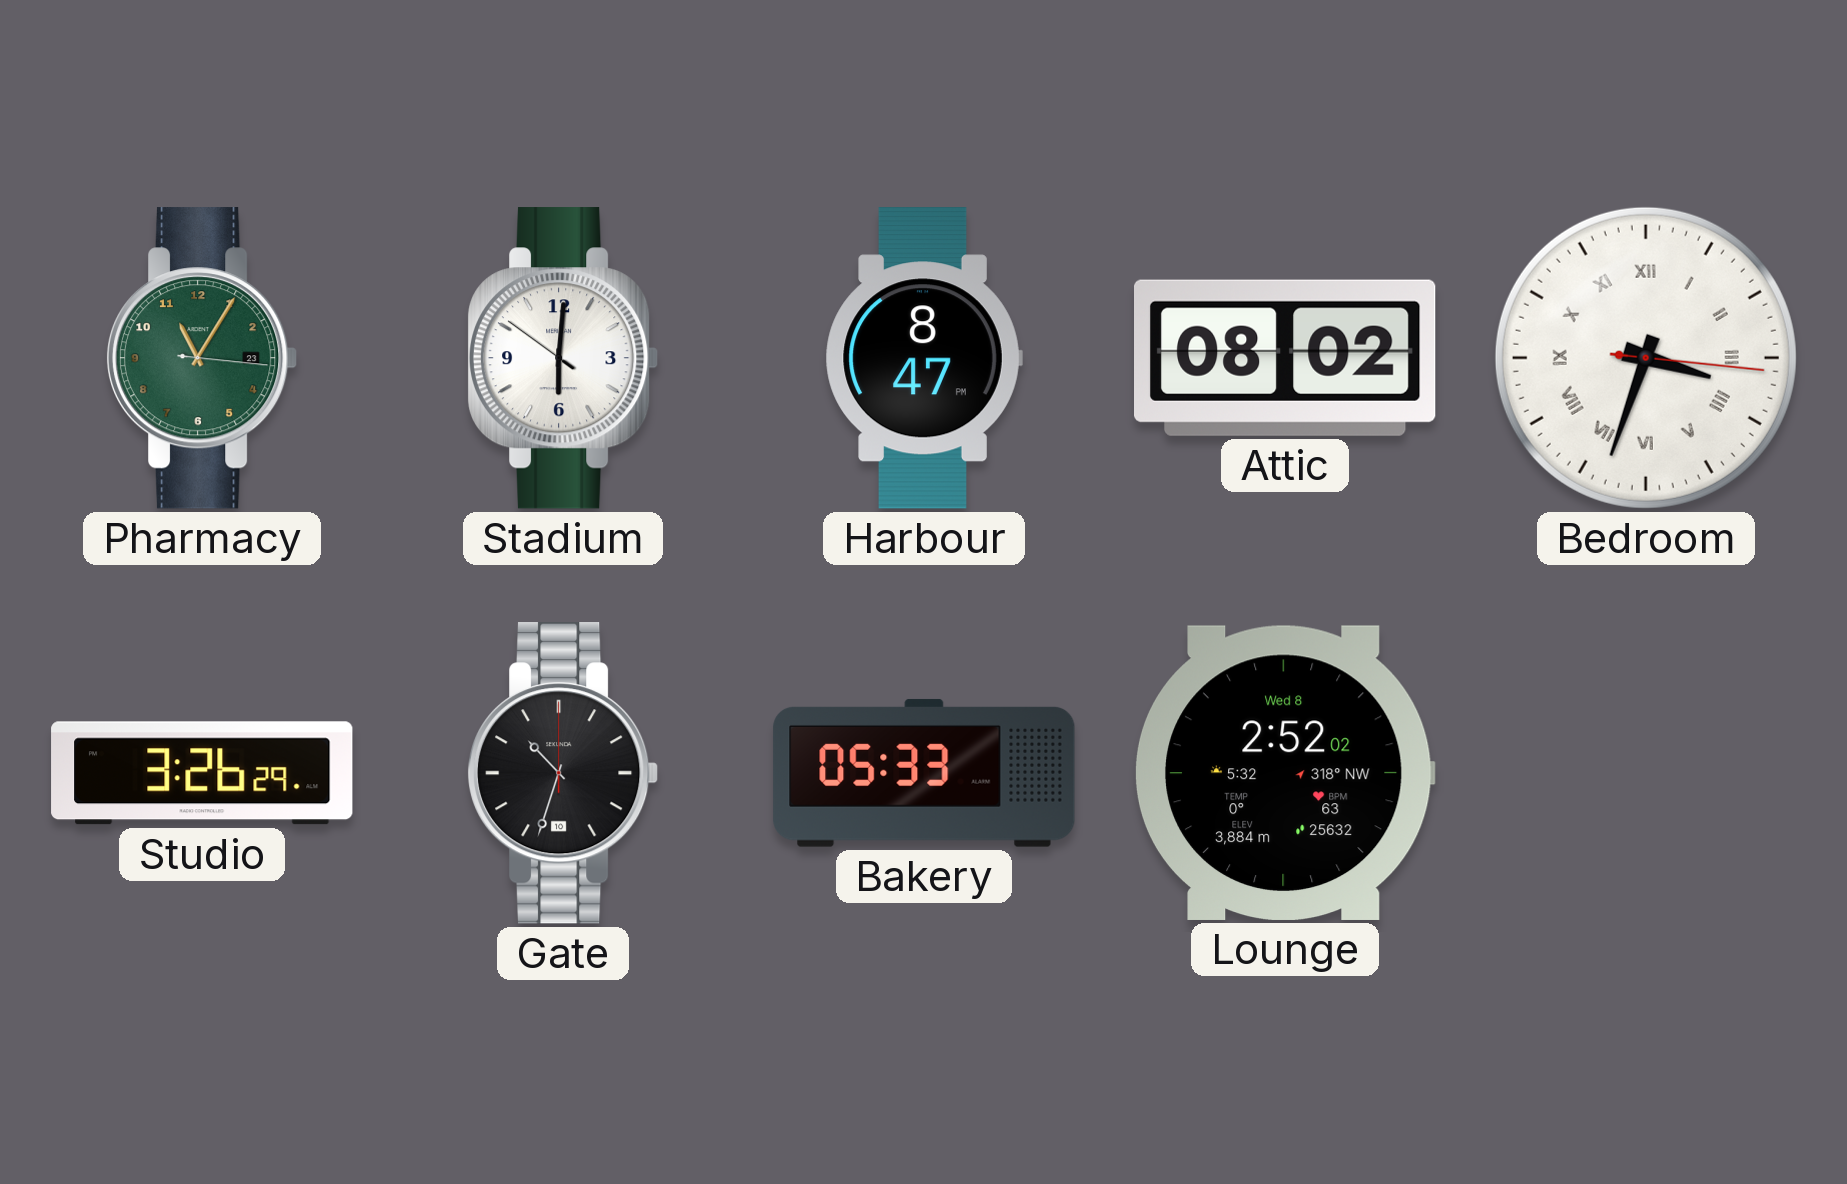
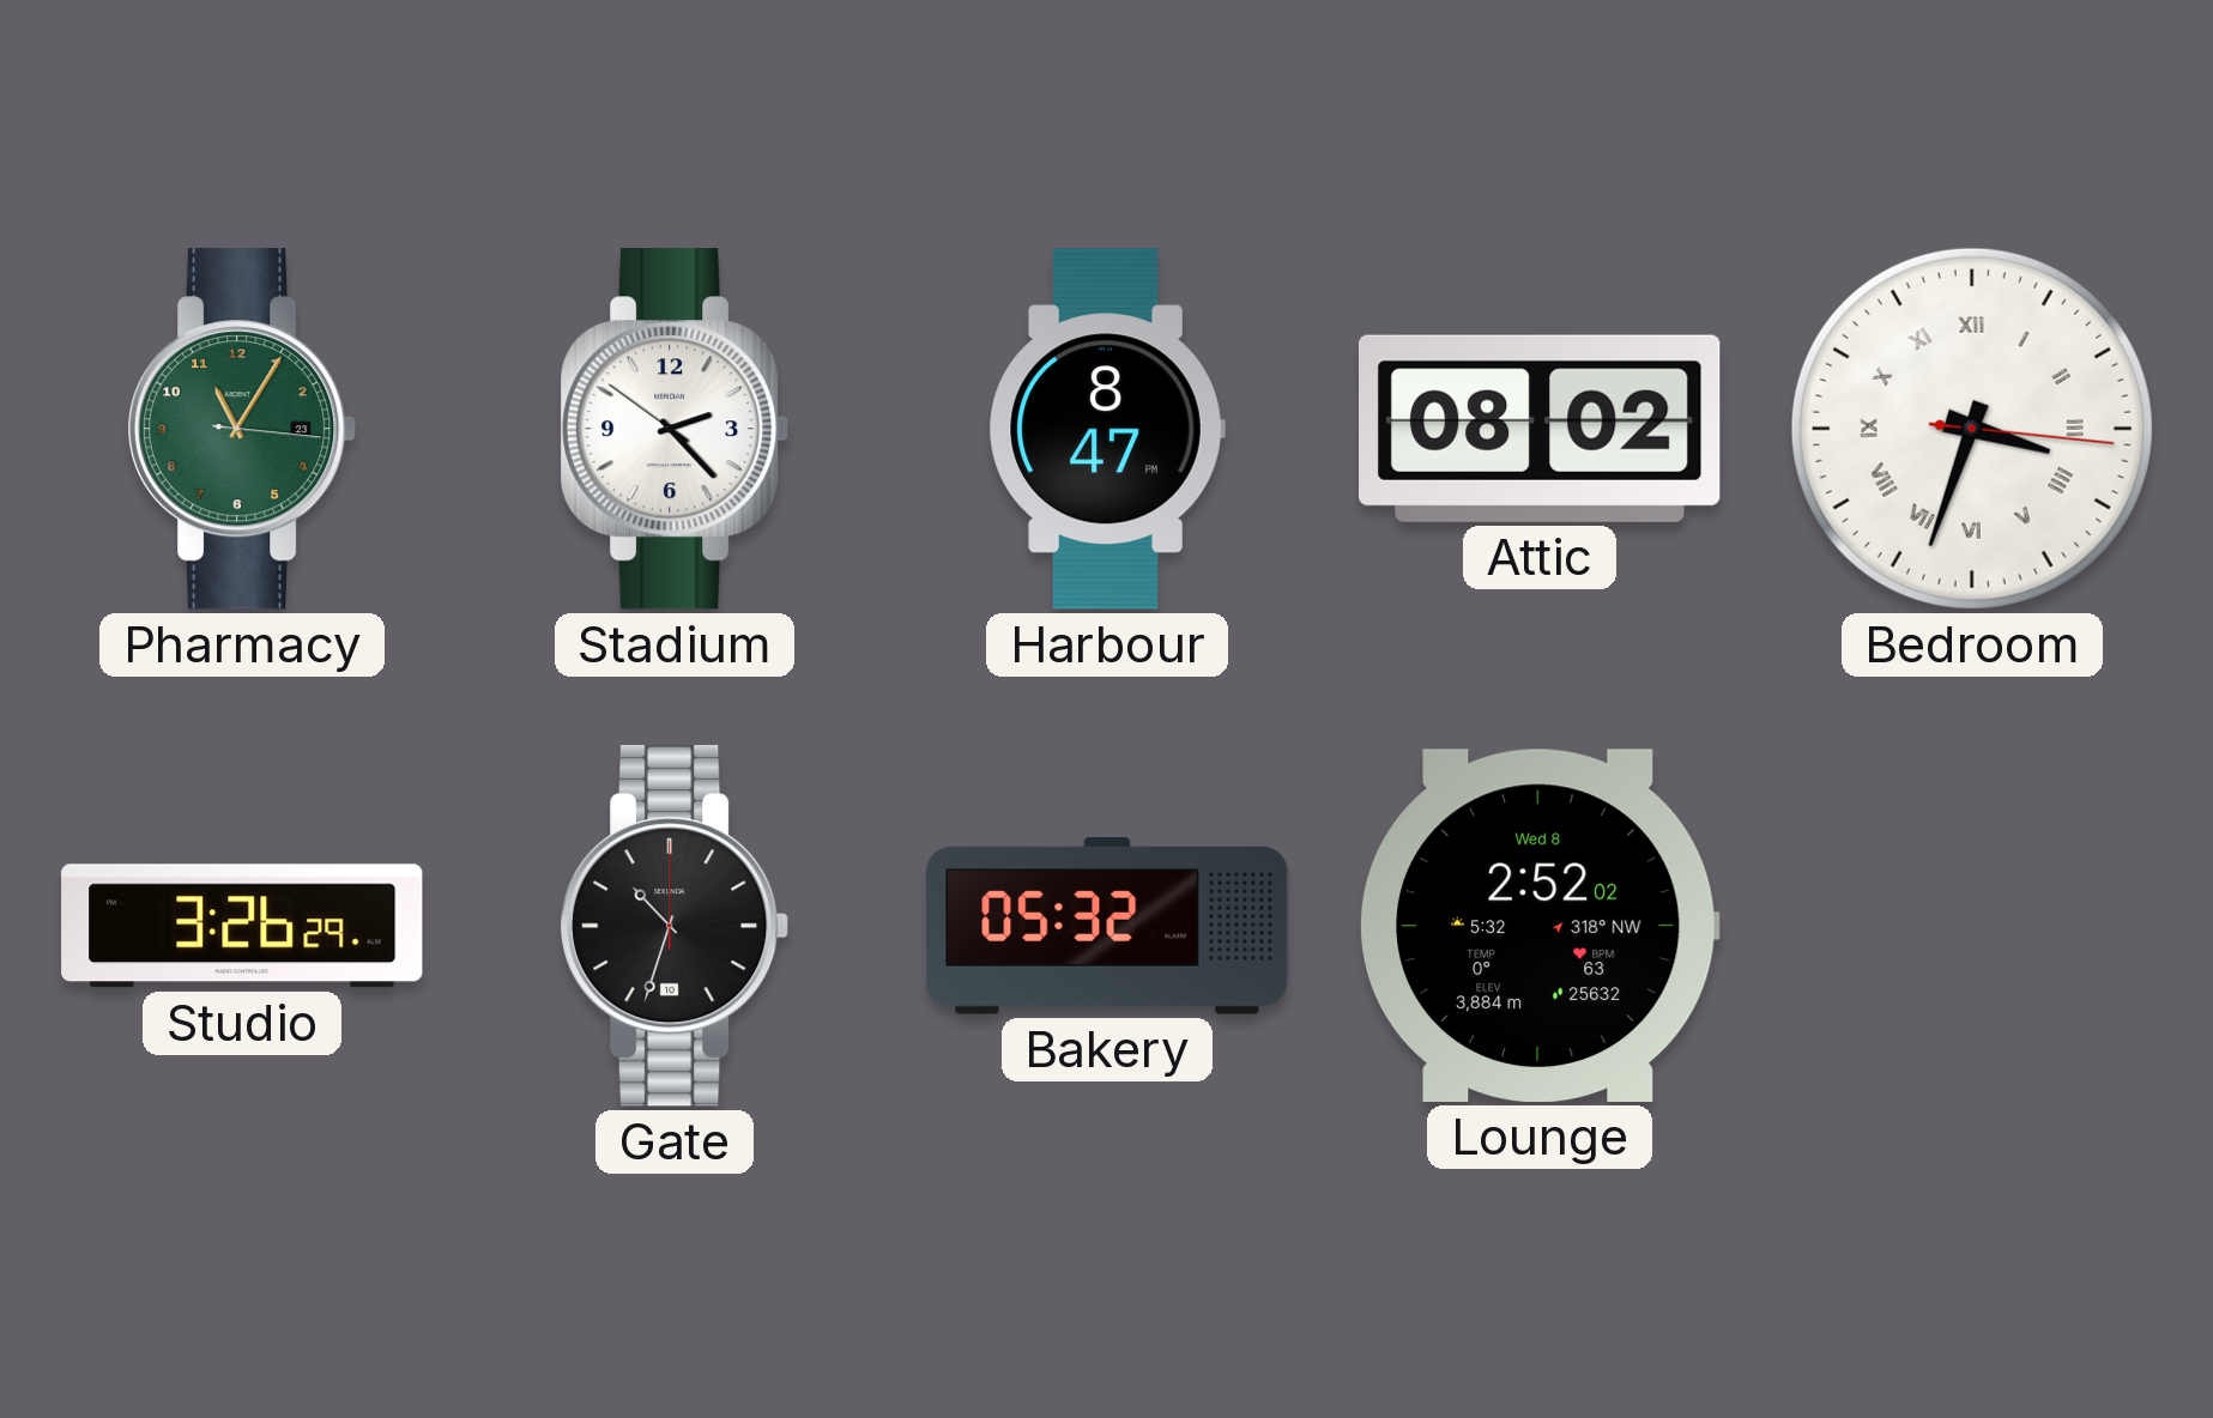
Stadium: 6:00 -> 2:22
Bakery: 05:33 -> 05:32
